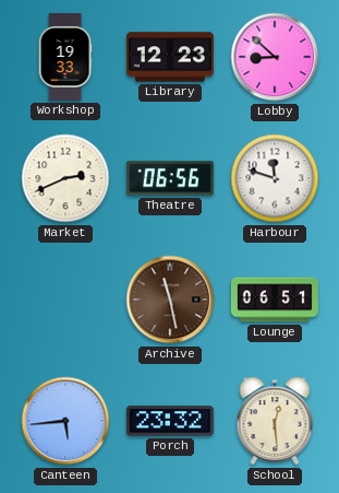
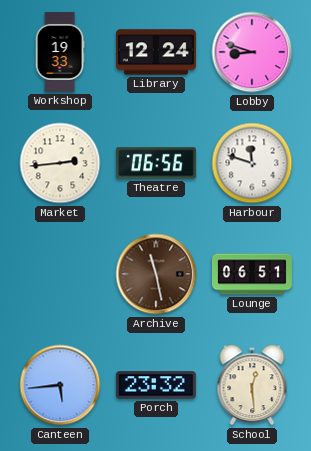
Library: 12:23 -> 12:24
Lobby: 8:52 -> 8:48
Market: 2:41 -> 2:44
